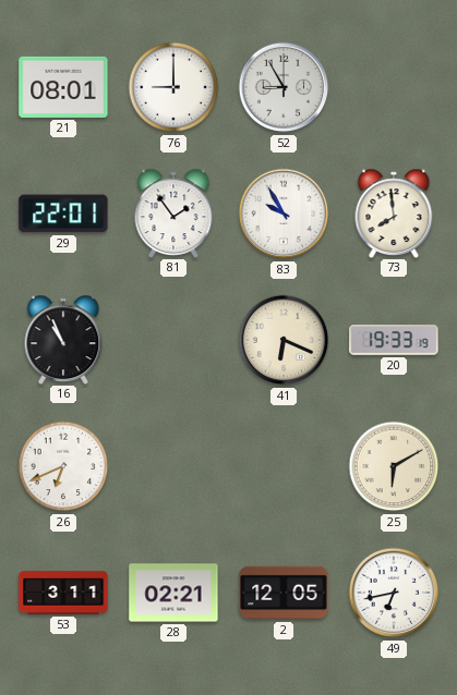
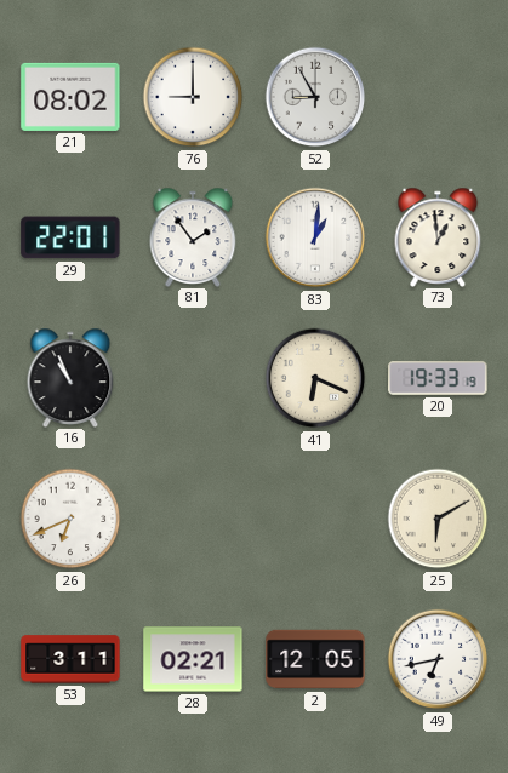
21: 08:01 -> 08:02
83: 9:55 -> 1:01
73: 7:59 -> 12:59
